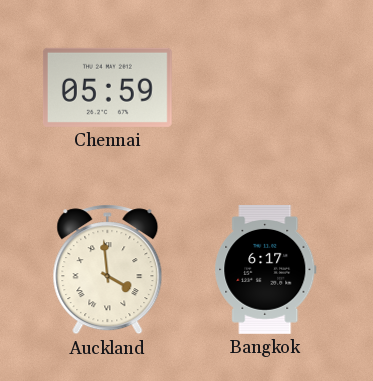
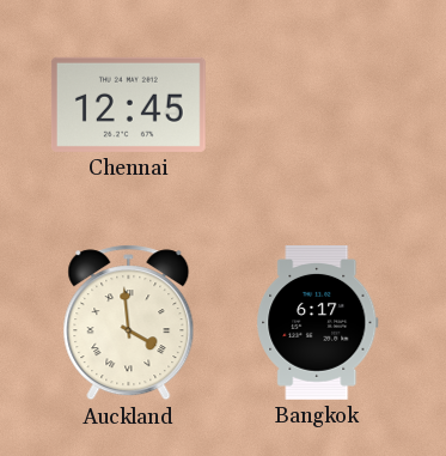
Chennai: 05:59 -> 12:45
